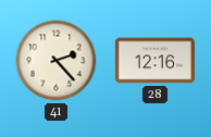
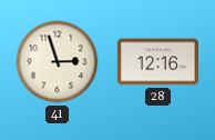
41: 2:23 -> 2:57
